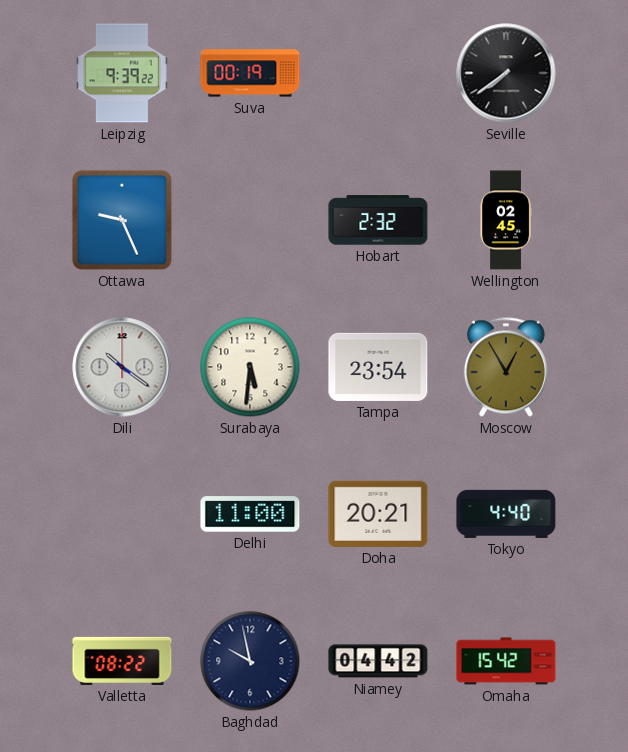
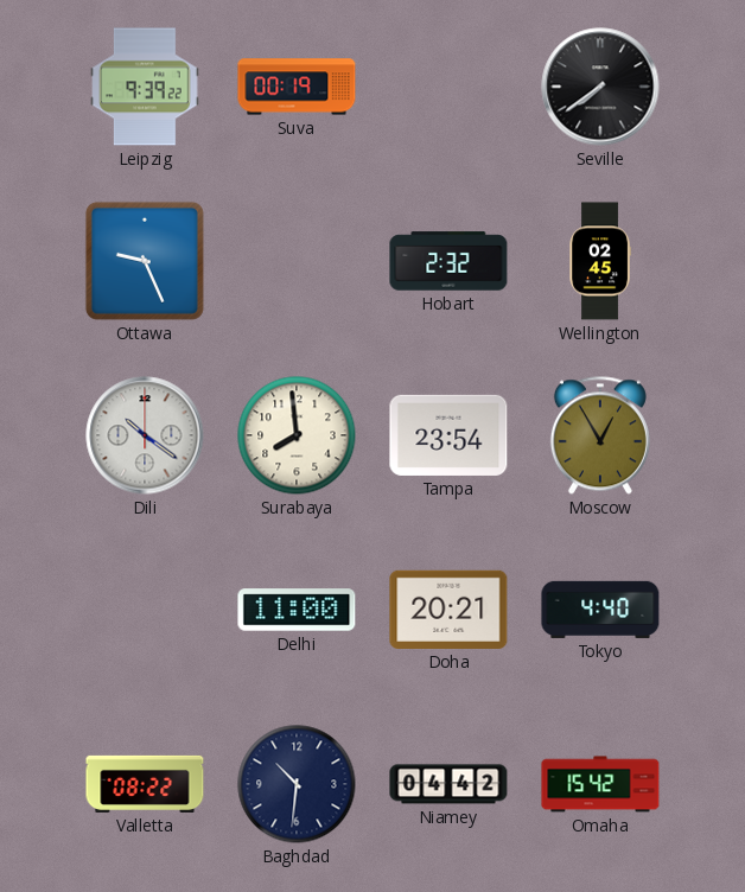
Surabaya: 5:31 -> 7:59
Baghdad: 9:58 -> 10:31
